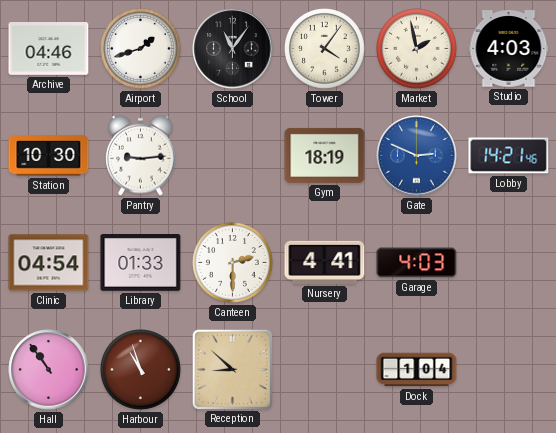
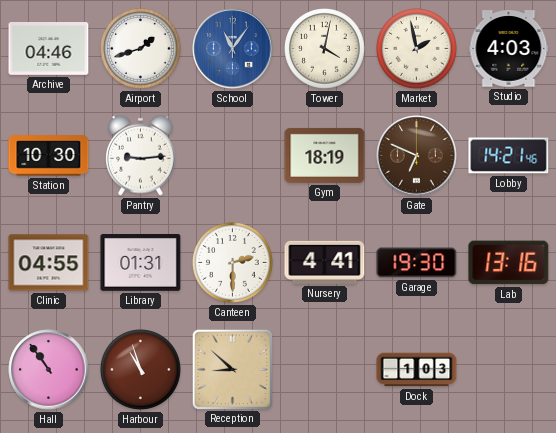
School dial: black -> blue
Tower: 4:06 -> 4:02
Gate: 2:49 -> 6:49
Gate dial: blue -> brown
Clinic: 04:54 -> 04:55
Library: 01:33 -> 01:31
Garage: 4:03 -> 19:30
Lab: none -> 13:16
Dock: 1:04 -> 1:03
